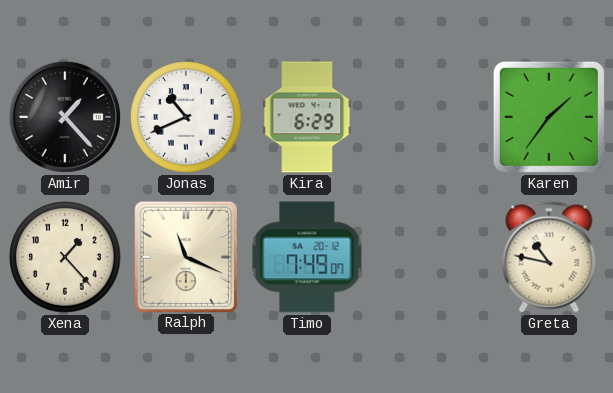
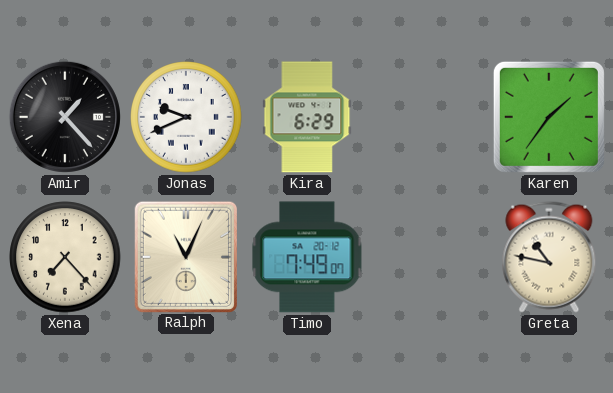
Jonas: 10:41 -> 9:41
Xena: 1:23 -> 7:23
Ralph: 11:19 -> 11:04
